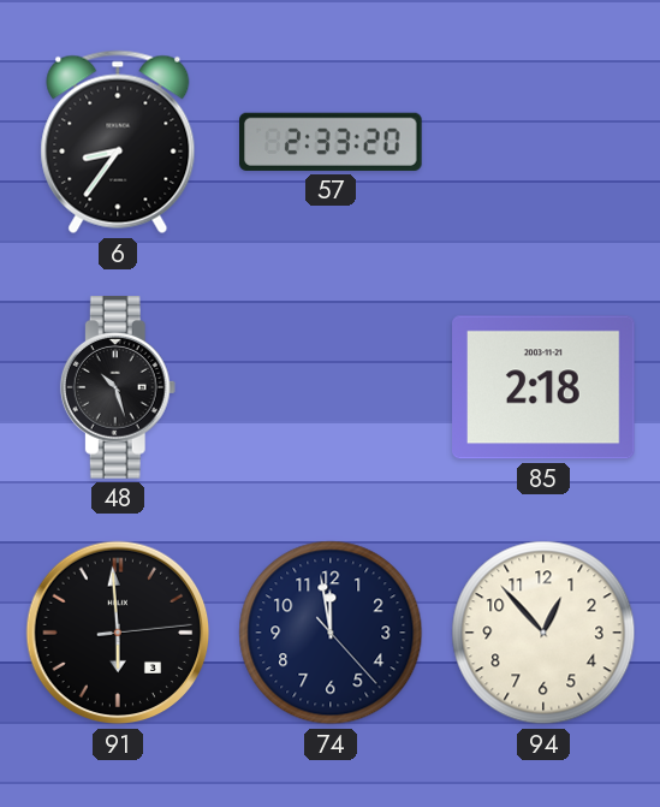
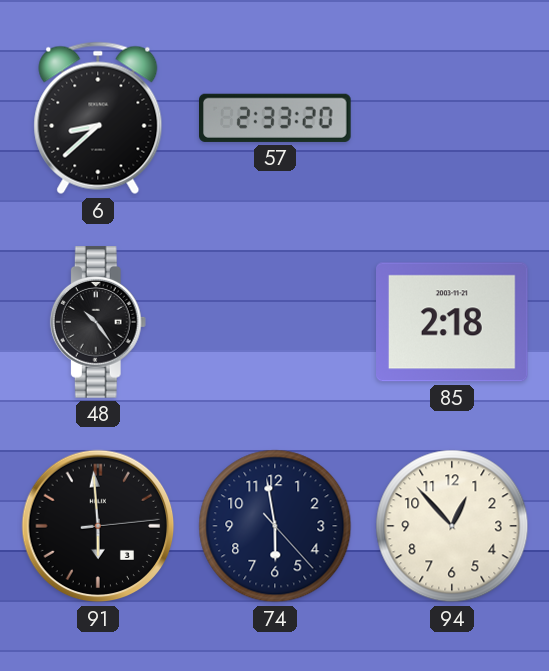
6: 8:36 -> 8:38
48: 10:27 -> 10:24
74: 11:58 -> 5:58
